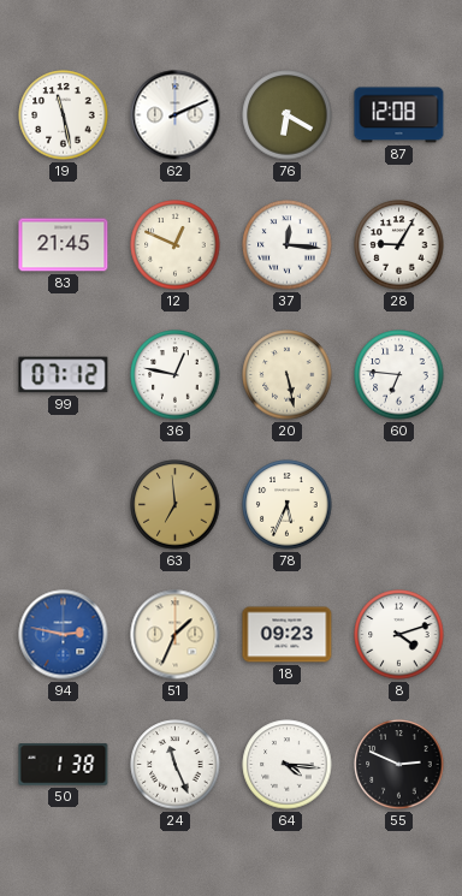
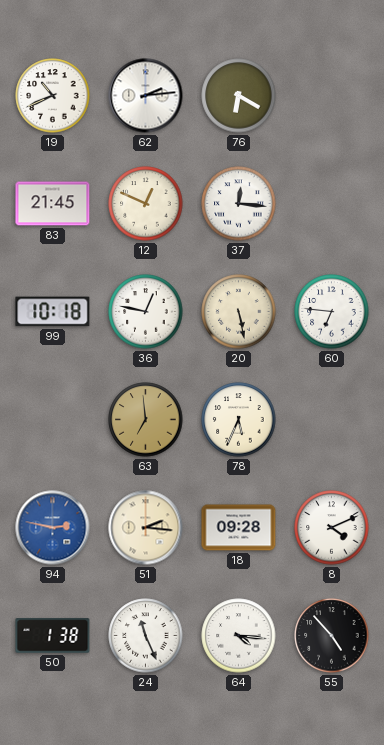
19: 11:28 -> 10:41
62: 2:11 -> 2:14
87: 12:08 -> none
28: 9:05 -> none
99: 07:12 -> 10:18
51: 1:34 -> 2:16
18: 09:23 -> 09:28
8: 4:12 -> 4:11
55: 2:49 -> 4:53
